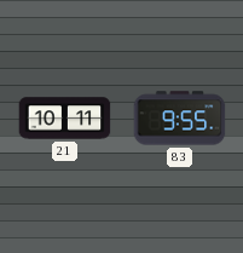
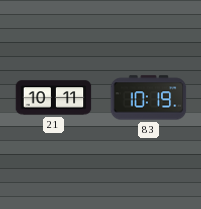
83: 9:55 -> 10:19
